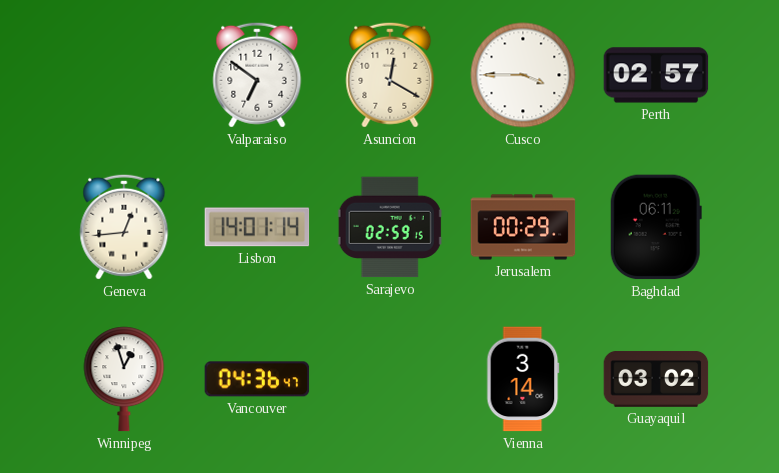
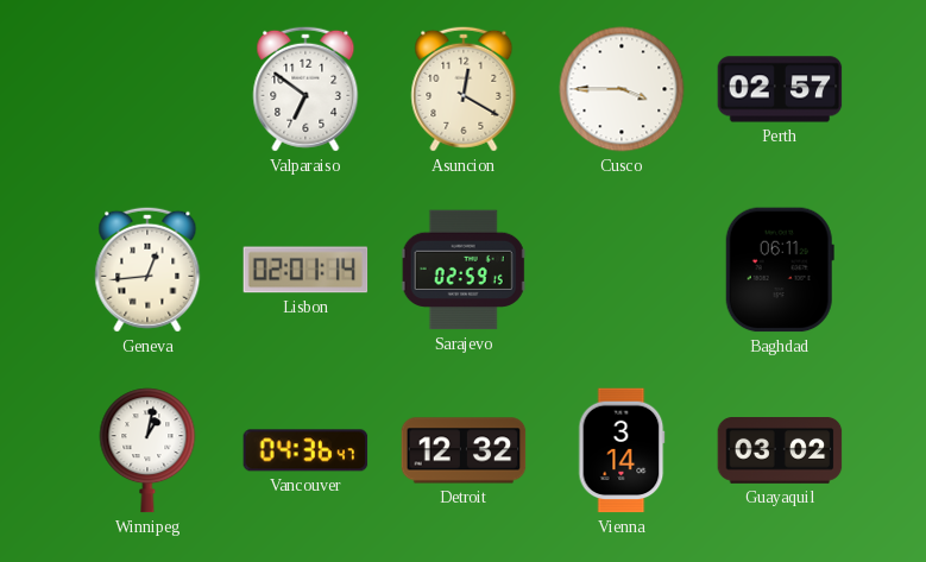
Lisbon: 14:01 -> 02:01
Jerusalem: 00:29 -> none
Winnipeg: 12:57 -> 1:02
Detroit: none -> 12:32
